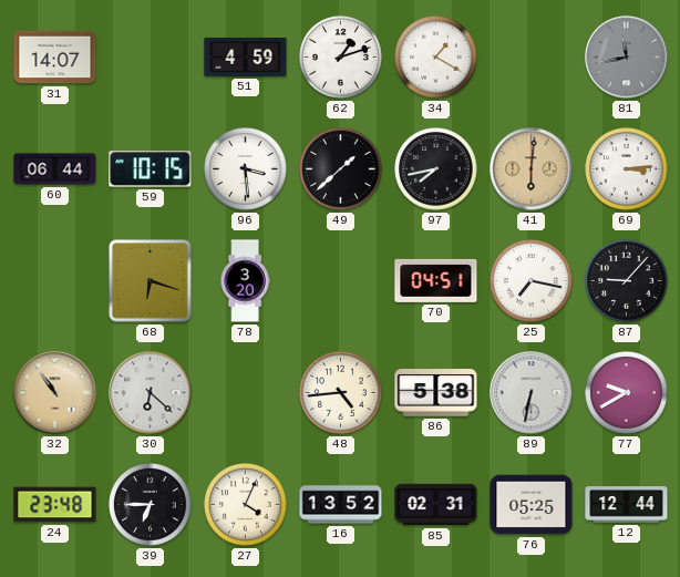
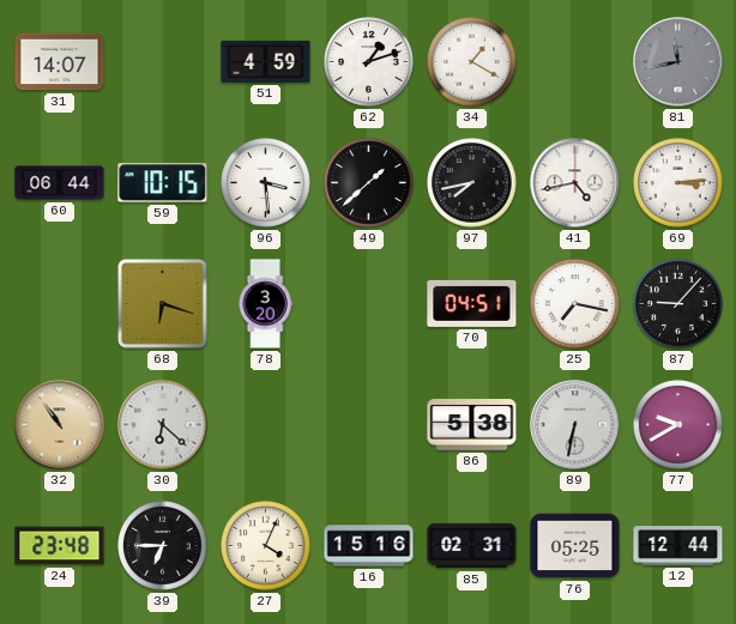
41: 6:01 -> 4:43
41 dial: champagne -> white
48: 4:44 -> none
16: 13:52 -> 15:16
